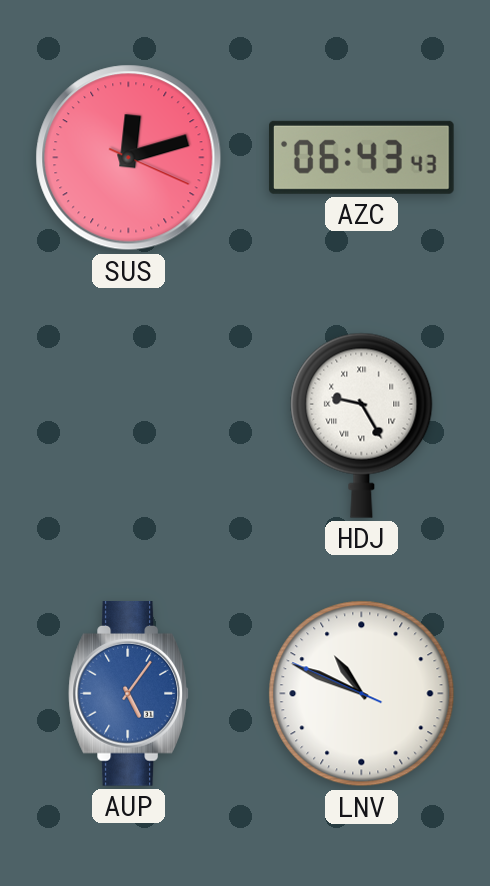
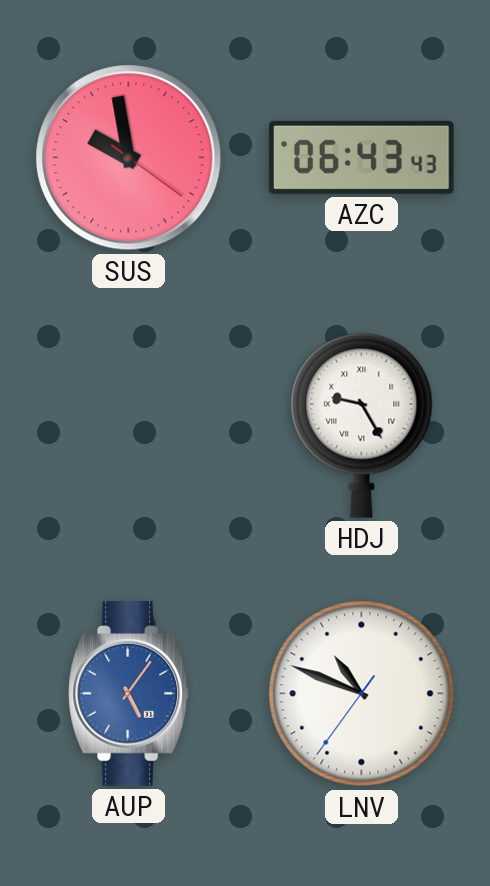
SUS: 12:12 -> 9:58
LNV: 10:48:49 -> 10:48:36
